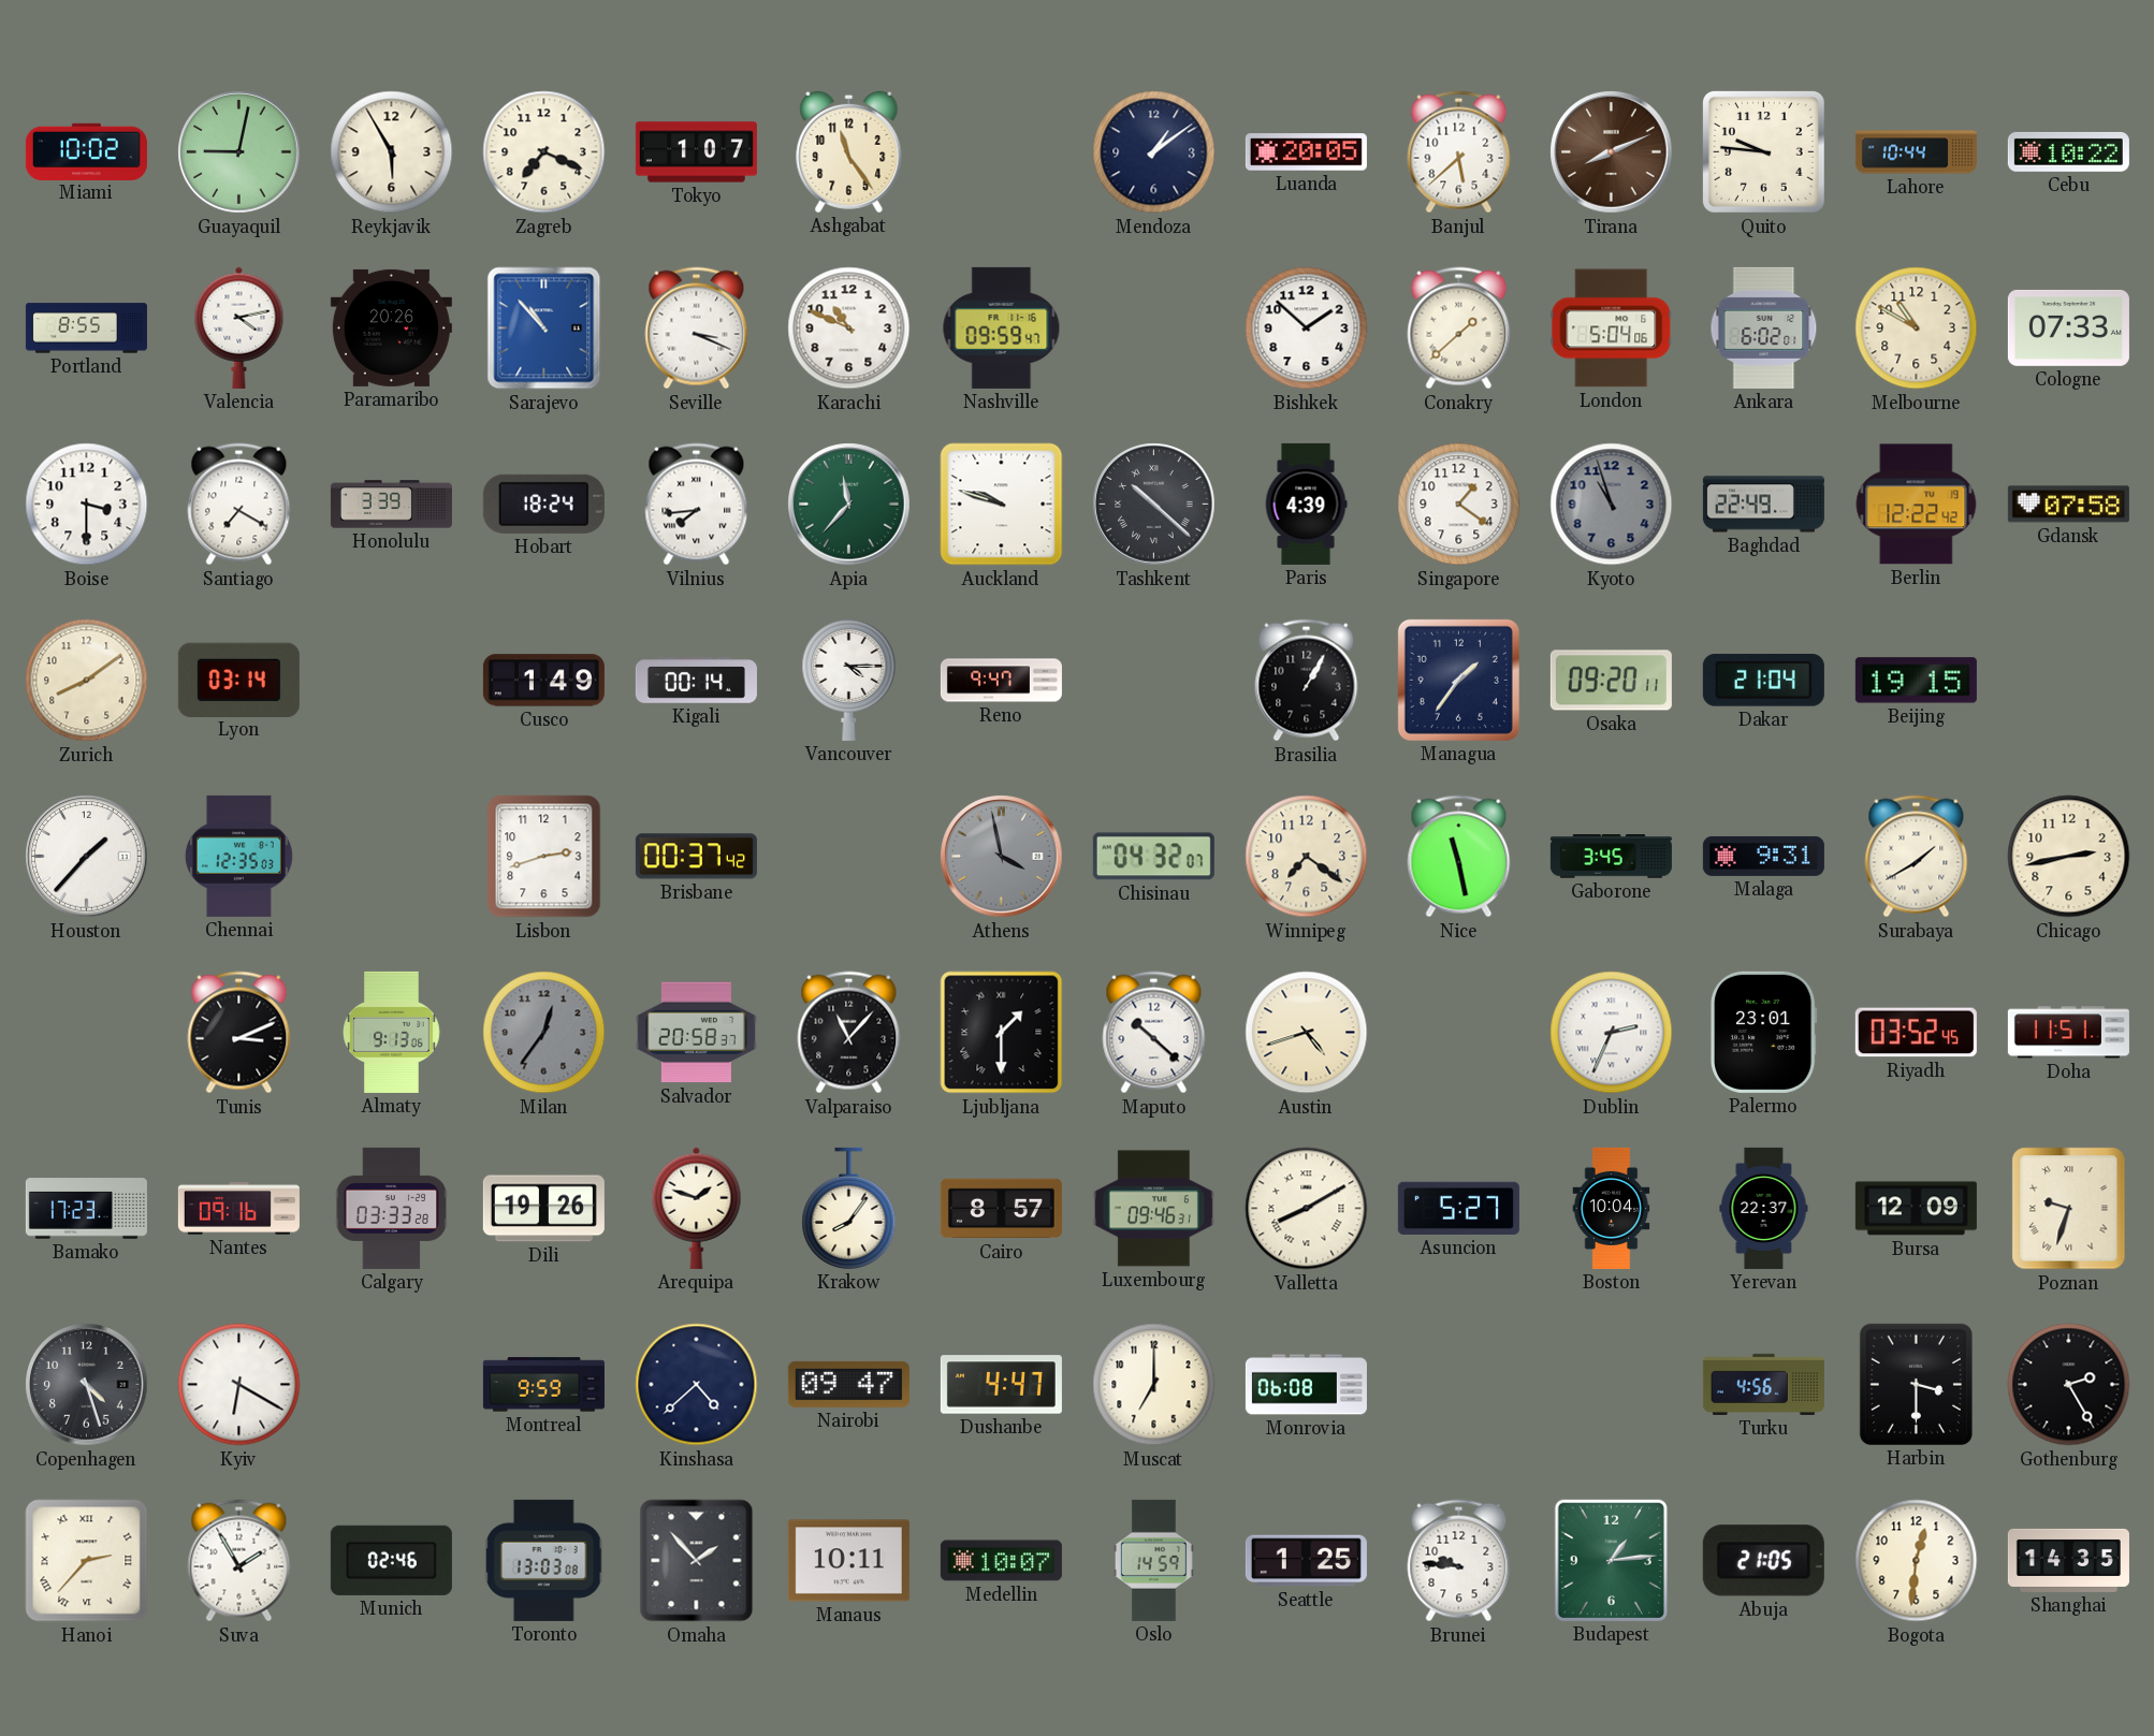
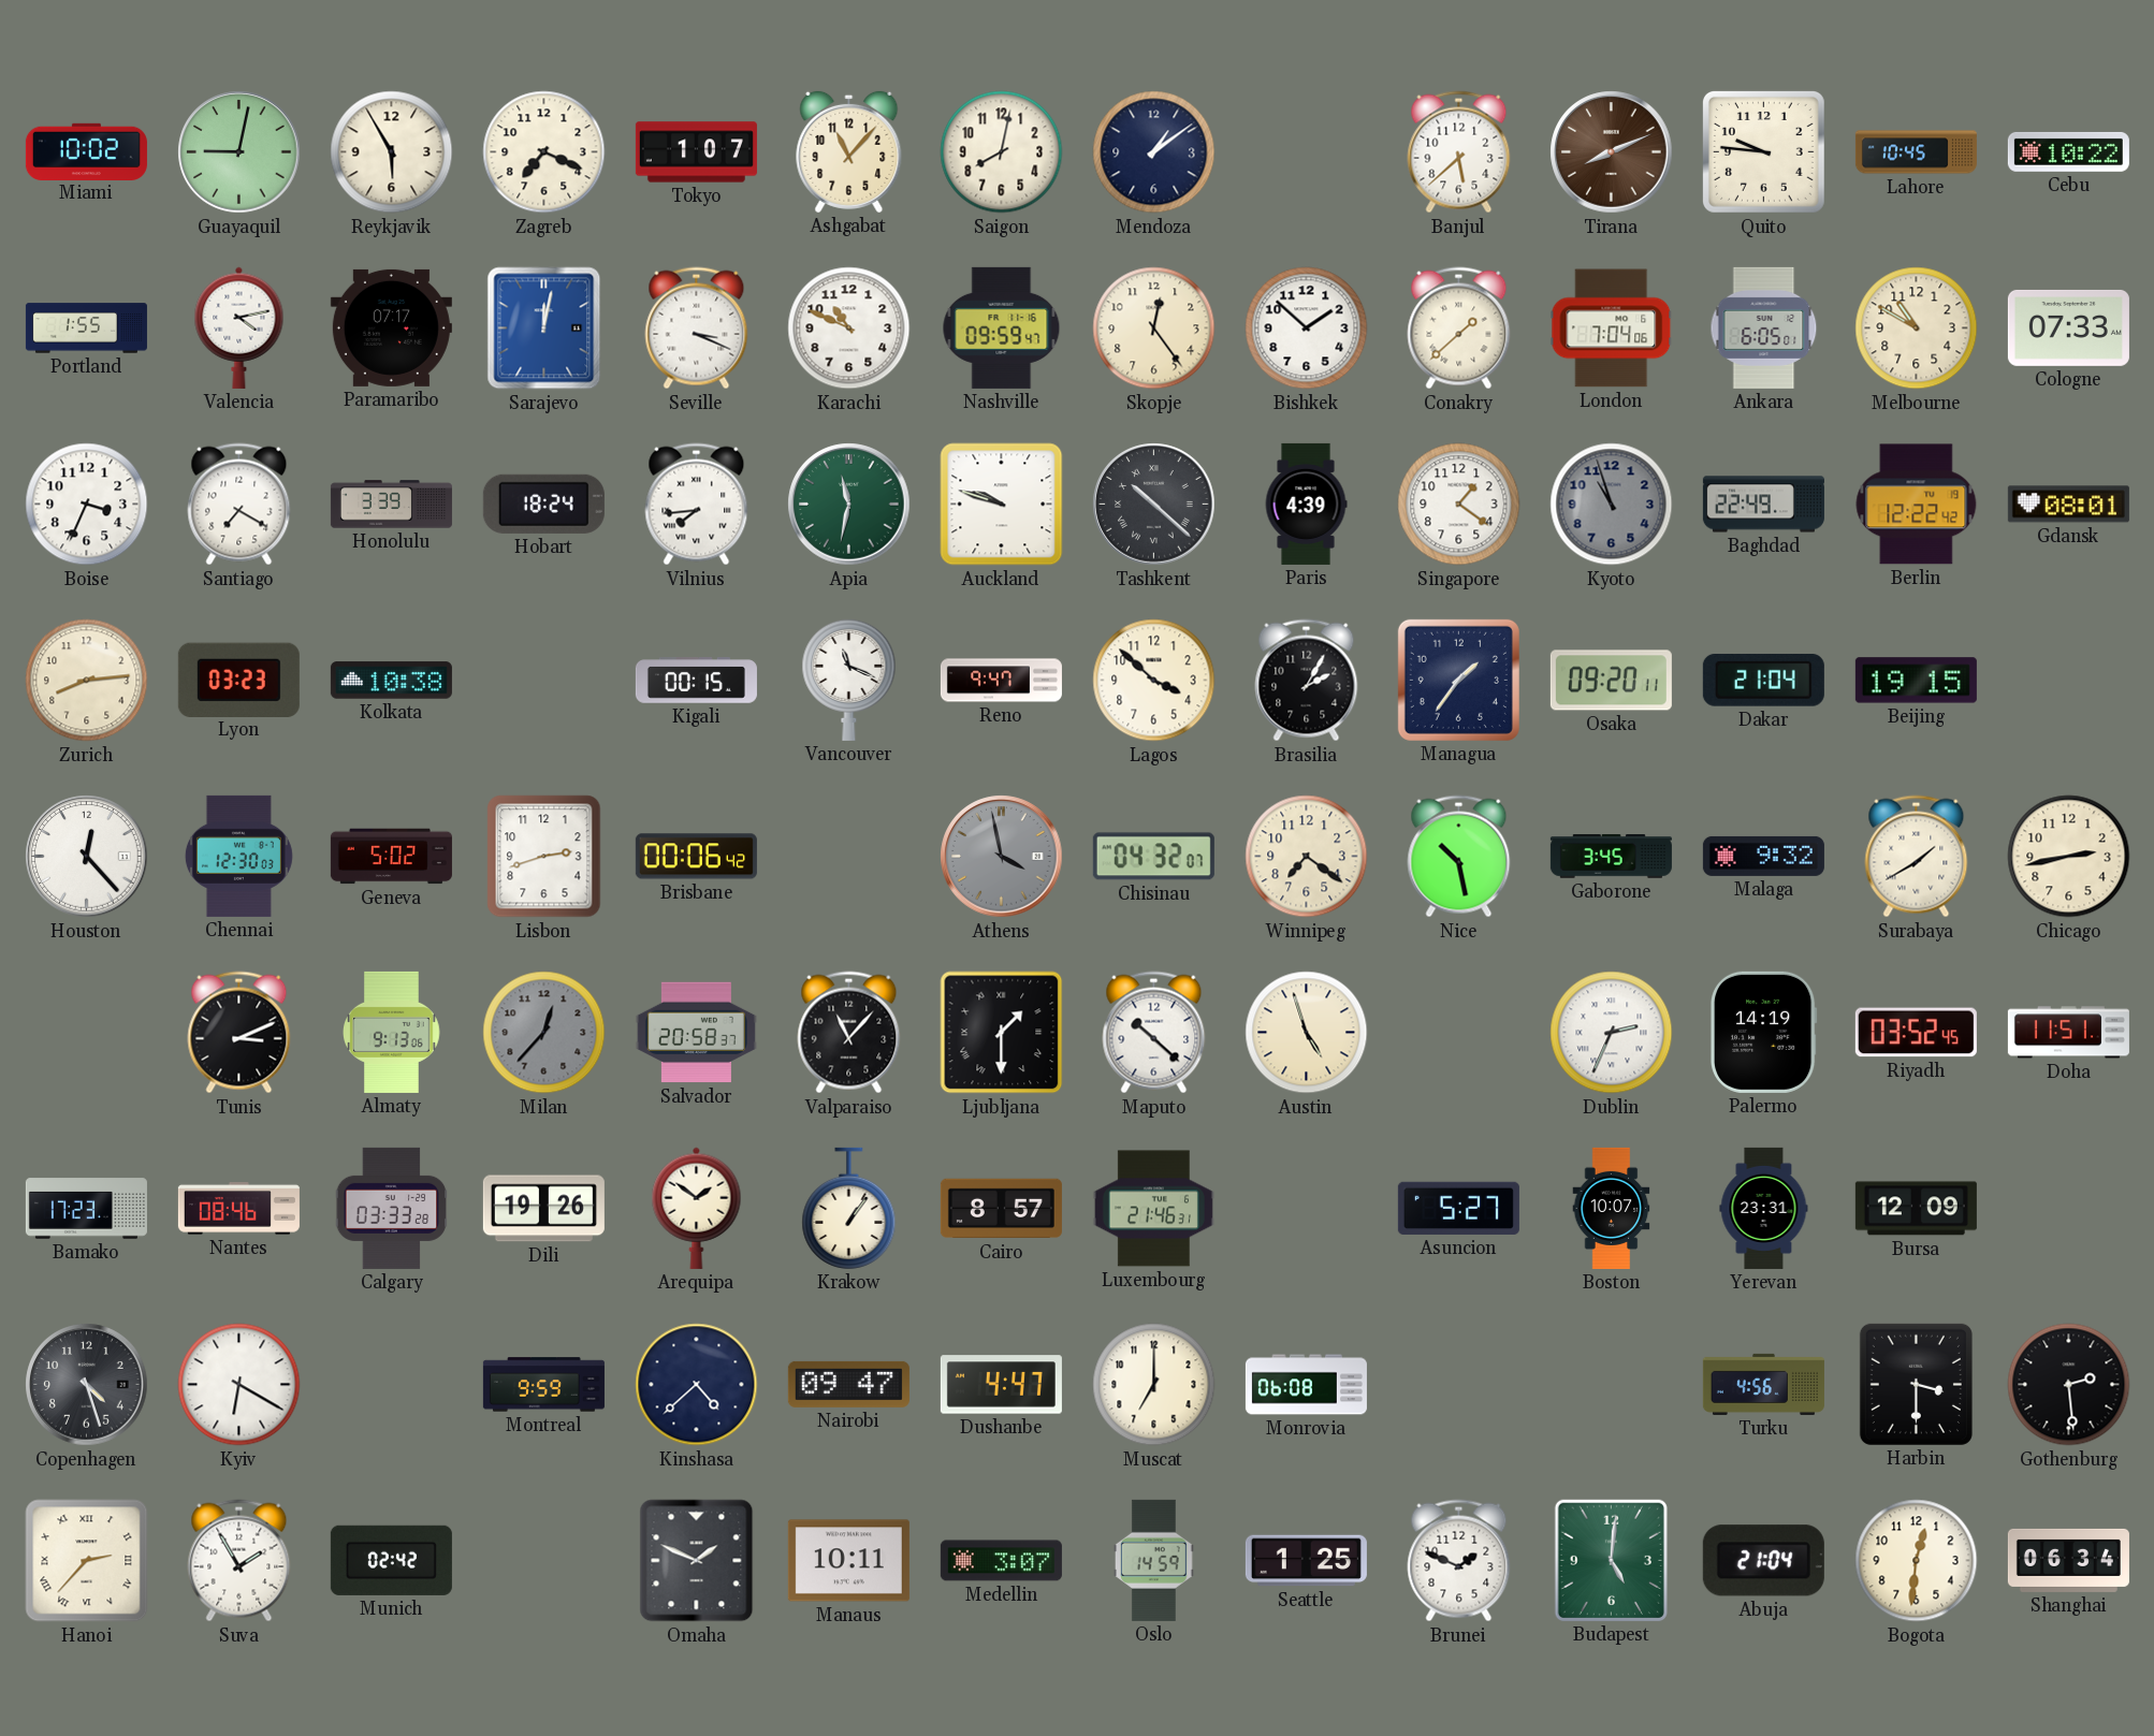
Ashgabat: 11:24 -> 11:07
Saigon: none -> 8:02
Luanda: 20:05 -> none
Lahore: 10:44 -> 10:45
Portland: 8:55 -> 1:55
Paramaribo: 20:26 -> 07:17
Sarajevo: 10:53 -> 12:02
Skopje: none -> 12:24
London: 5:04 -> 7:04
Ankara: 6:02 -> 6:05
Boise: 3:30 -> 3:34
Apia: 11:37 -> 11:32
Gdansk: 07:58 -> 08:01
Zurich: 8:09 -> 8:14
Lyon: 03:14 -> 03:23
Kolkata: none -> 10:38
Cusco: 1:49 -> none
Kigali: 00:14 -> 00:15
Vancouver: 4:15 -> 11:19
Lagos: none -> 3:52
Brasilia: 1:05 -> 2:05
Houston: 1:37 -> 12:23
Chennai: 12:35 -> 12:30
Geneva: none -> 5:02
Brisbane: 00:37 -> 00:06
Nice: 11:28 -> 10:28
Malaga: 9:31 -> 9:32
Milan: 12:36 -> 12:37
Austin: 4:42 -> 4:57
Palermo: 23:01 -> 14:19
Nantes: 09:16 -> 08:46
Arequipa: 1:48 -> 1:51
Krakow: 8:06 -> 1:06
Luxembourg: 09:46 -> 21:46
Valletta: 8:10 -> none
Boston: 10:04 -> 10:07
Yerevan: 22:37 -> 23:31
Poznan: 9:33 -> none
Gothenburg: 2:25 -> 2:29
Munich: 02:46 -> 02:42
Toronto: 13:03 -> none
Omaha: 1:53 -> 1:49
Medellin: 10:07 -> 3:07
Brunei: 9:46 -> 1:49
Budapest: 1:14 -> 5:01
Abuja: 21:05 -> 21:04
Shanghai: 14:35 -> 06:34
